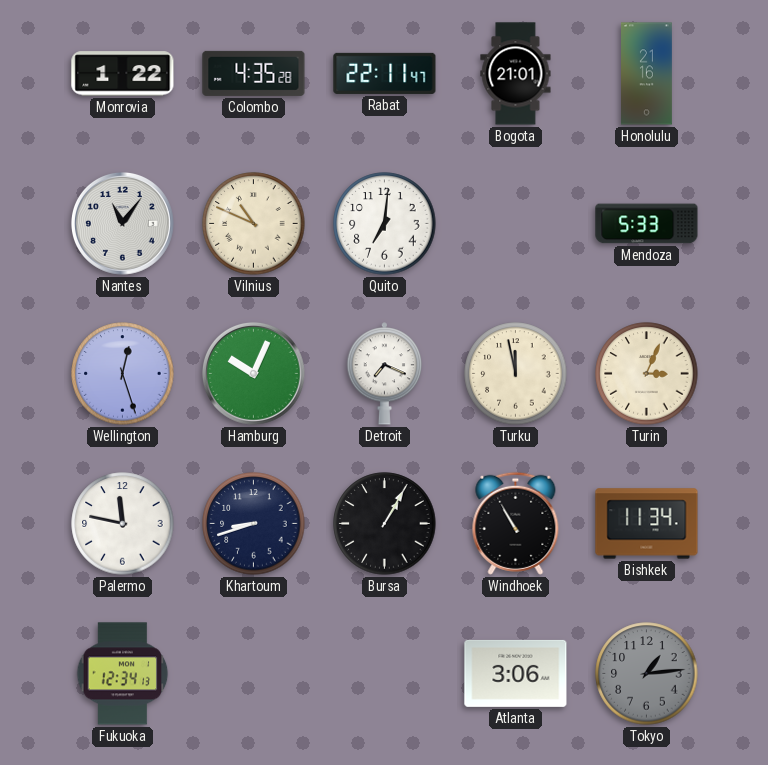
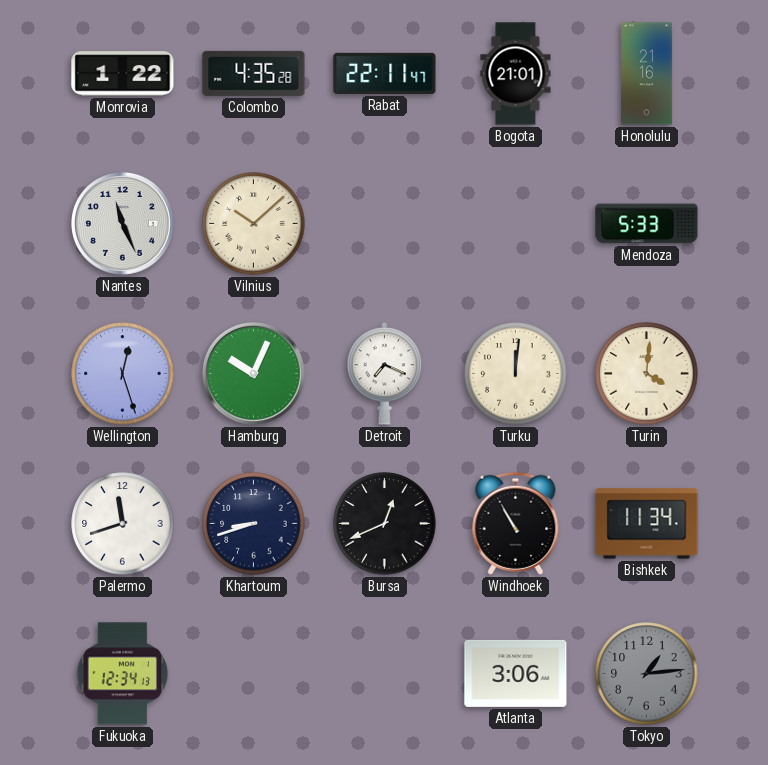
Nantes: 11:06 -> 11:26
Vilnius: 10:49 -> 10:08
Quito: 7:01 -> none
Turku: 11:58 -> 12:01
Turin: 3:04 -> 4:01
Palermo: 11:47 -> 11:42
Bursa: 1:05 -> 12:41
